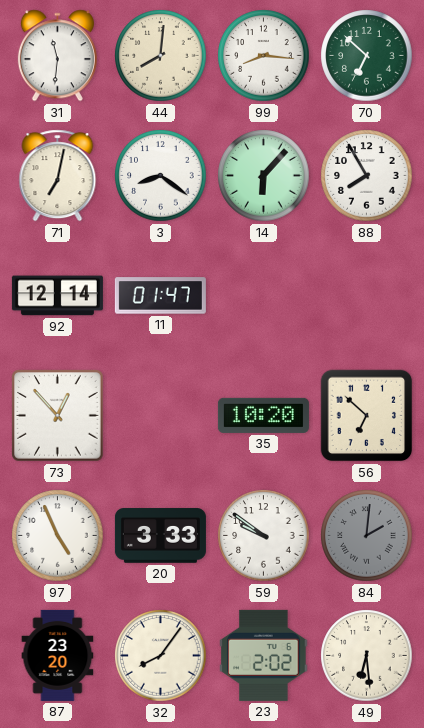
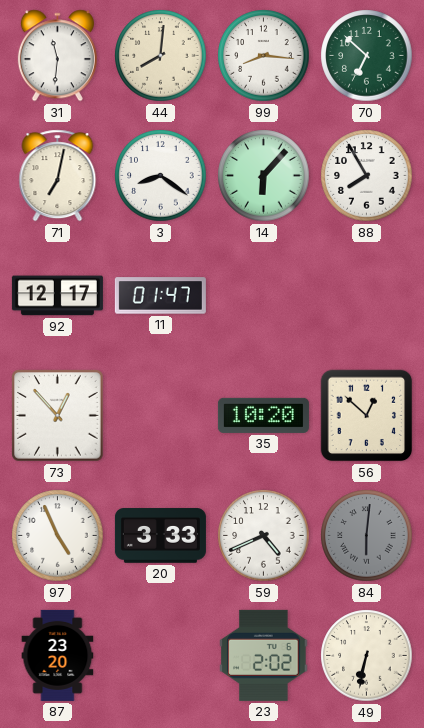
92: 12:14 -> 12:17
56: 6:52 -> 12:52
59: 9:51 -> 4:41
84: 2:01 -> 6:01
32: 8:06 -> none
49: 6:29 -> 6:32
